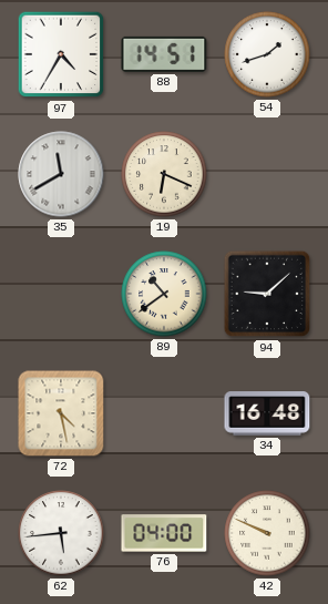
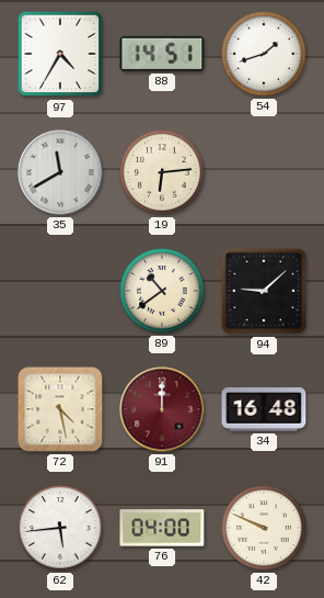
19: 6:19 -> 6:14
91: none -> 12:00
